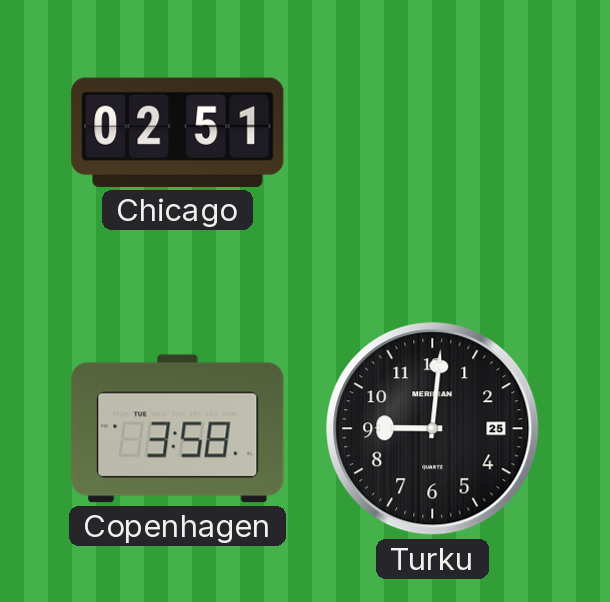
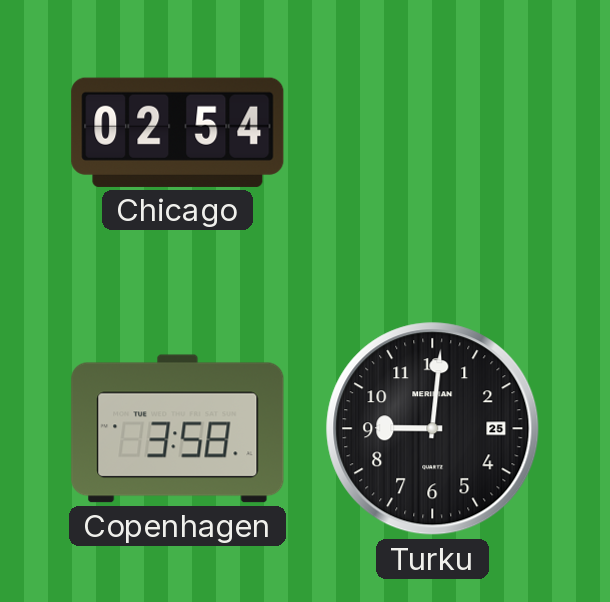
Chicago: 02:51 -> 02:54
